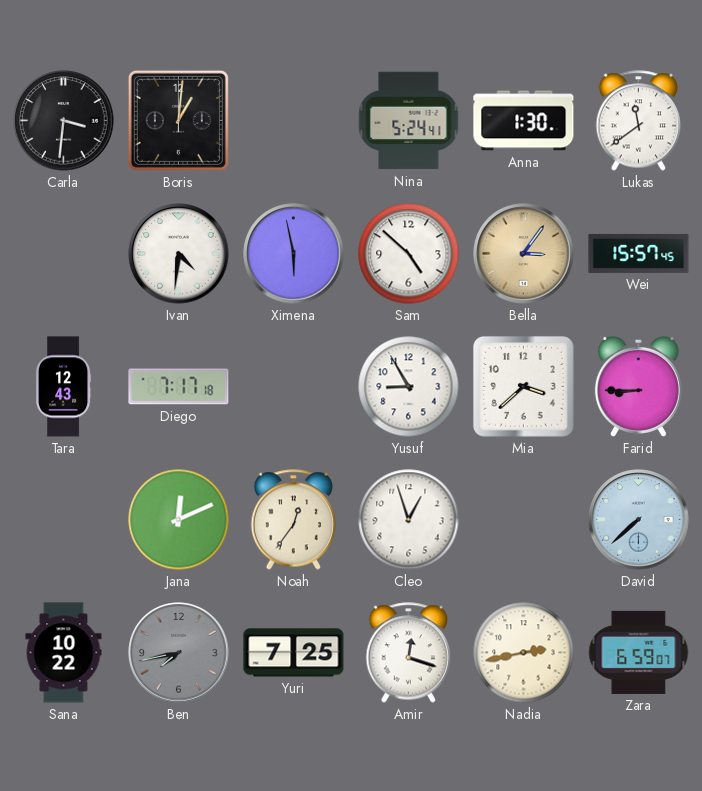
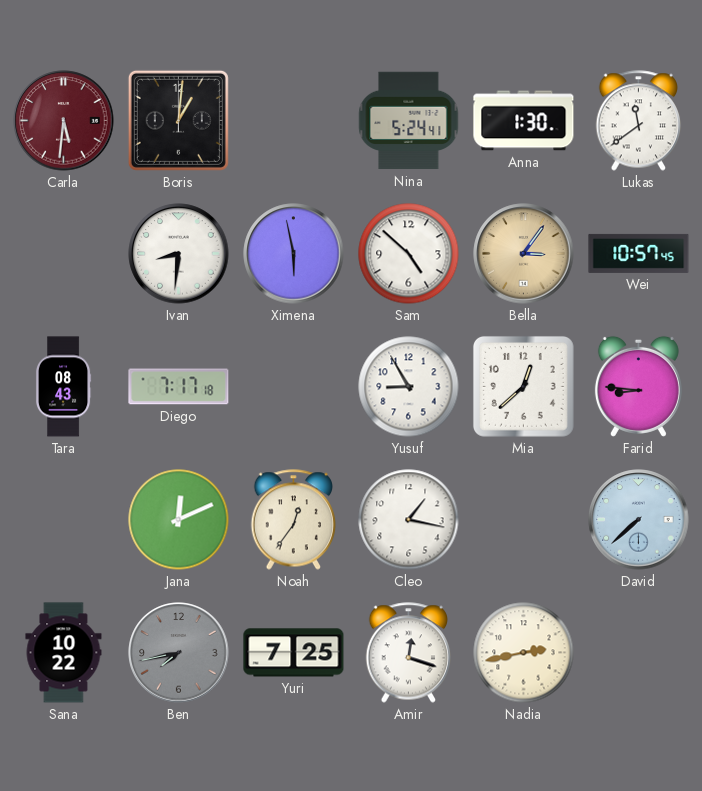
Carla: 3:31 -> 5:31
Carla dial: black -> burgundy
Ivan: 4:31 -> 8:31
Wei: 15:57 -> 10:57
Tara: 12:43 -> 08:43
Mia: 3:38 -> 12:38
Farid: 8:45 -> 8:46
Cleo: 12:57 -> 1:17
Zara: 6:59 -> none
